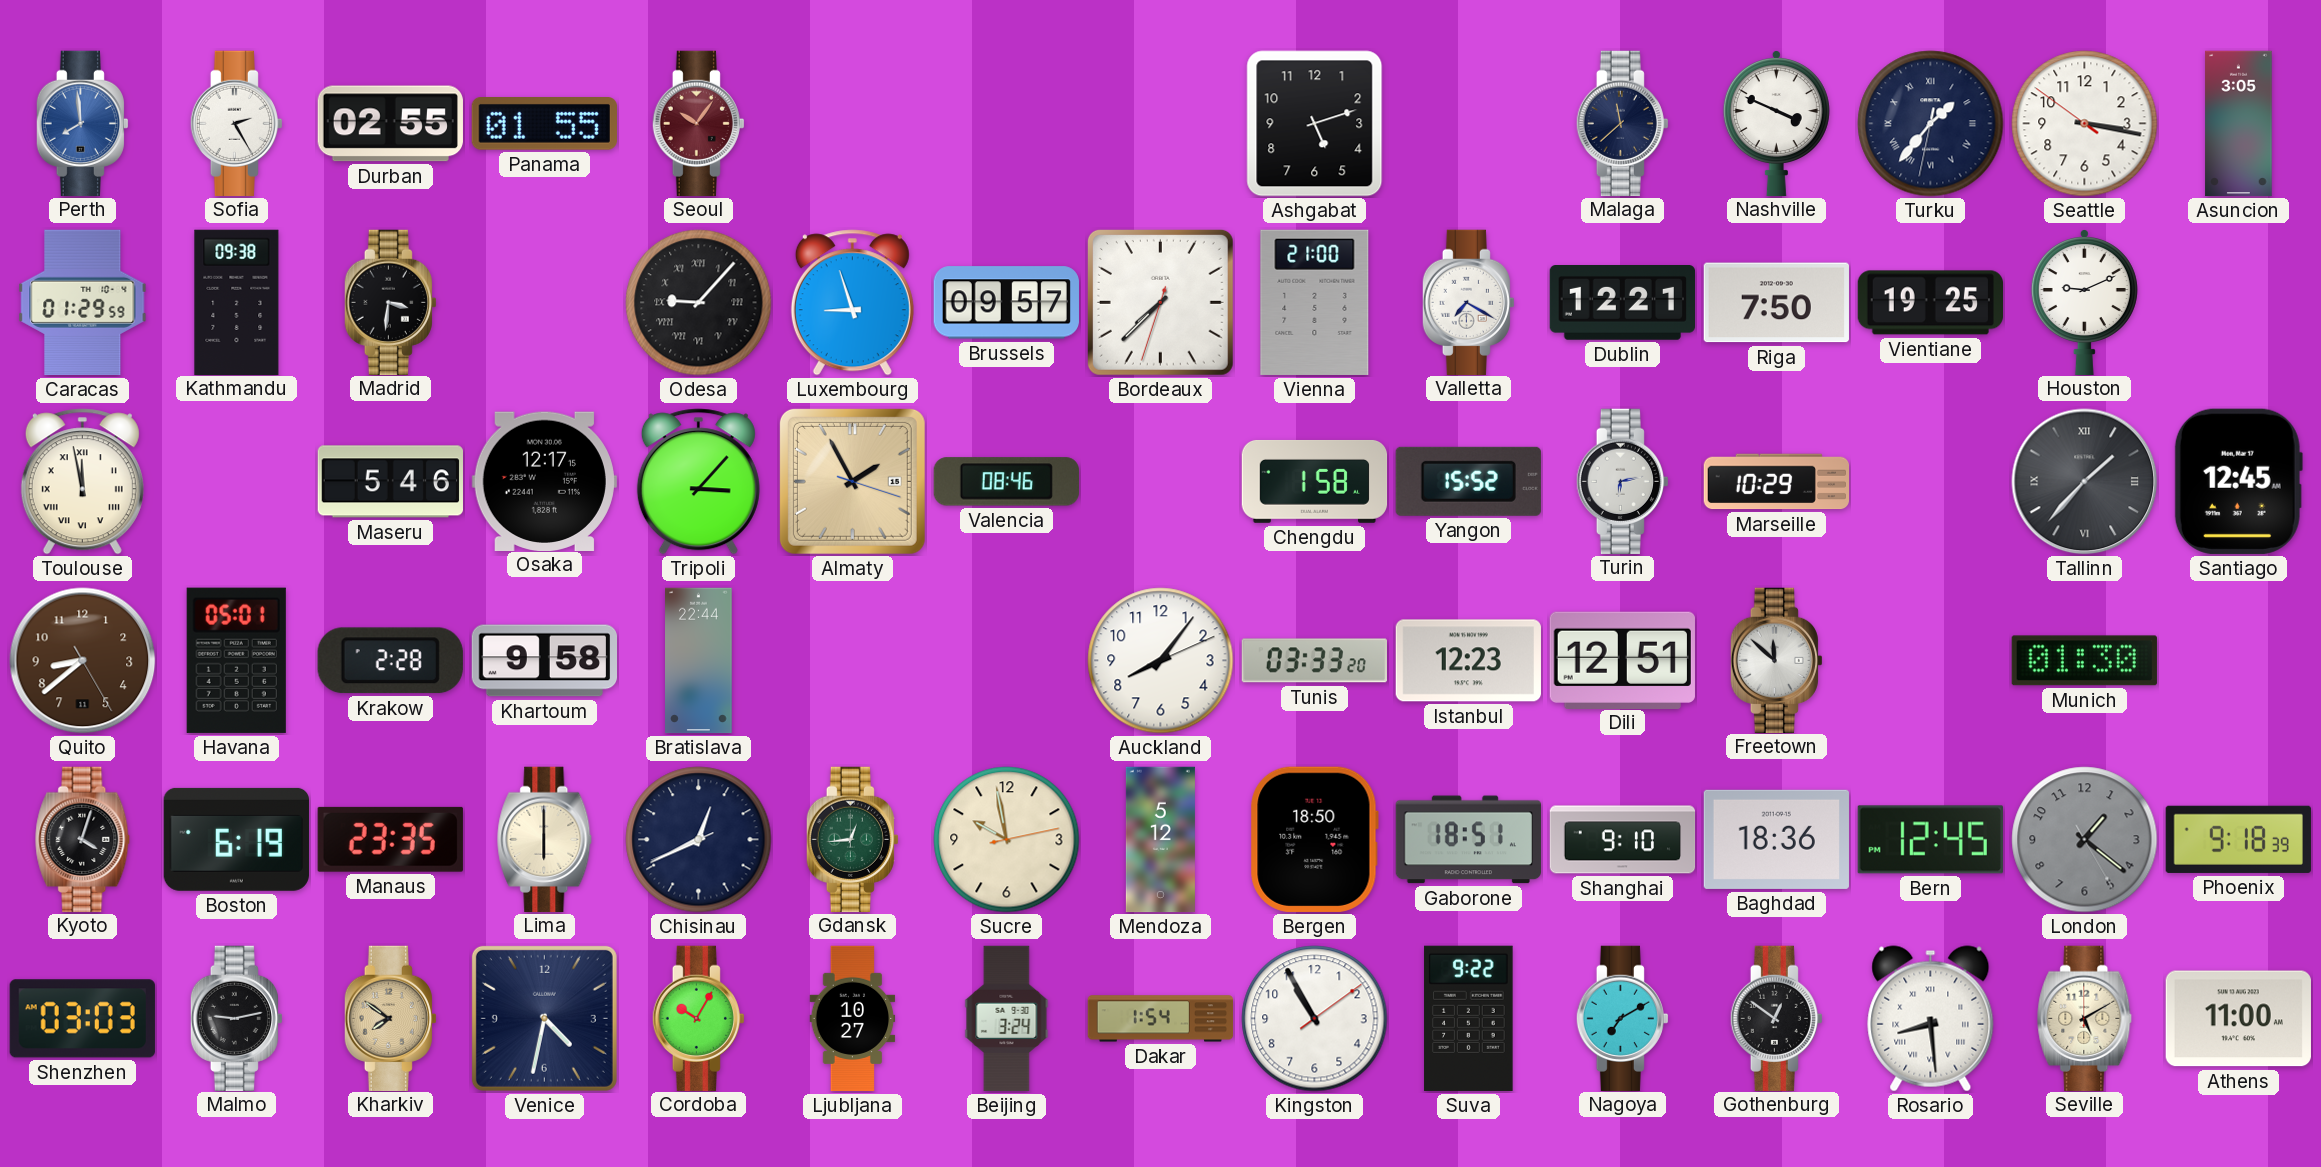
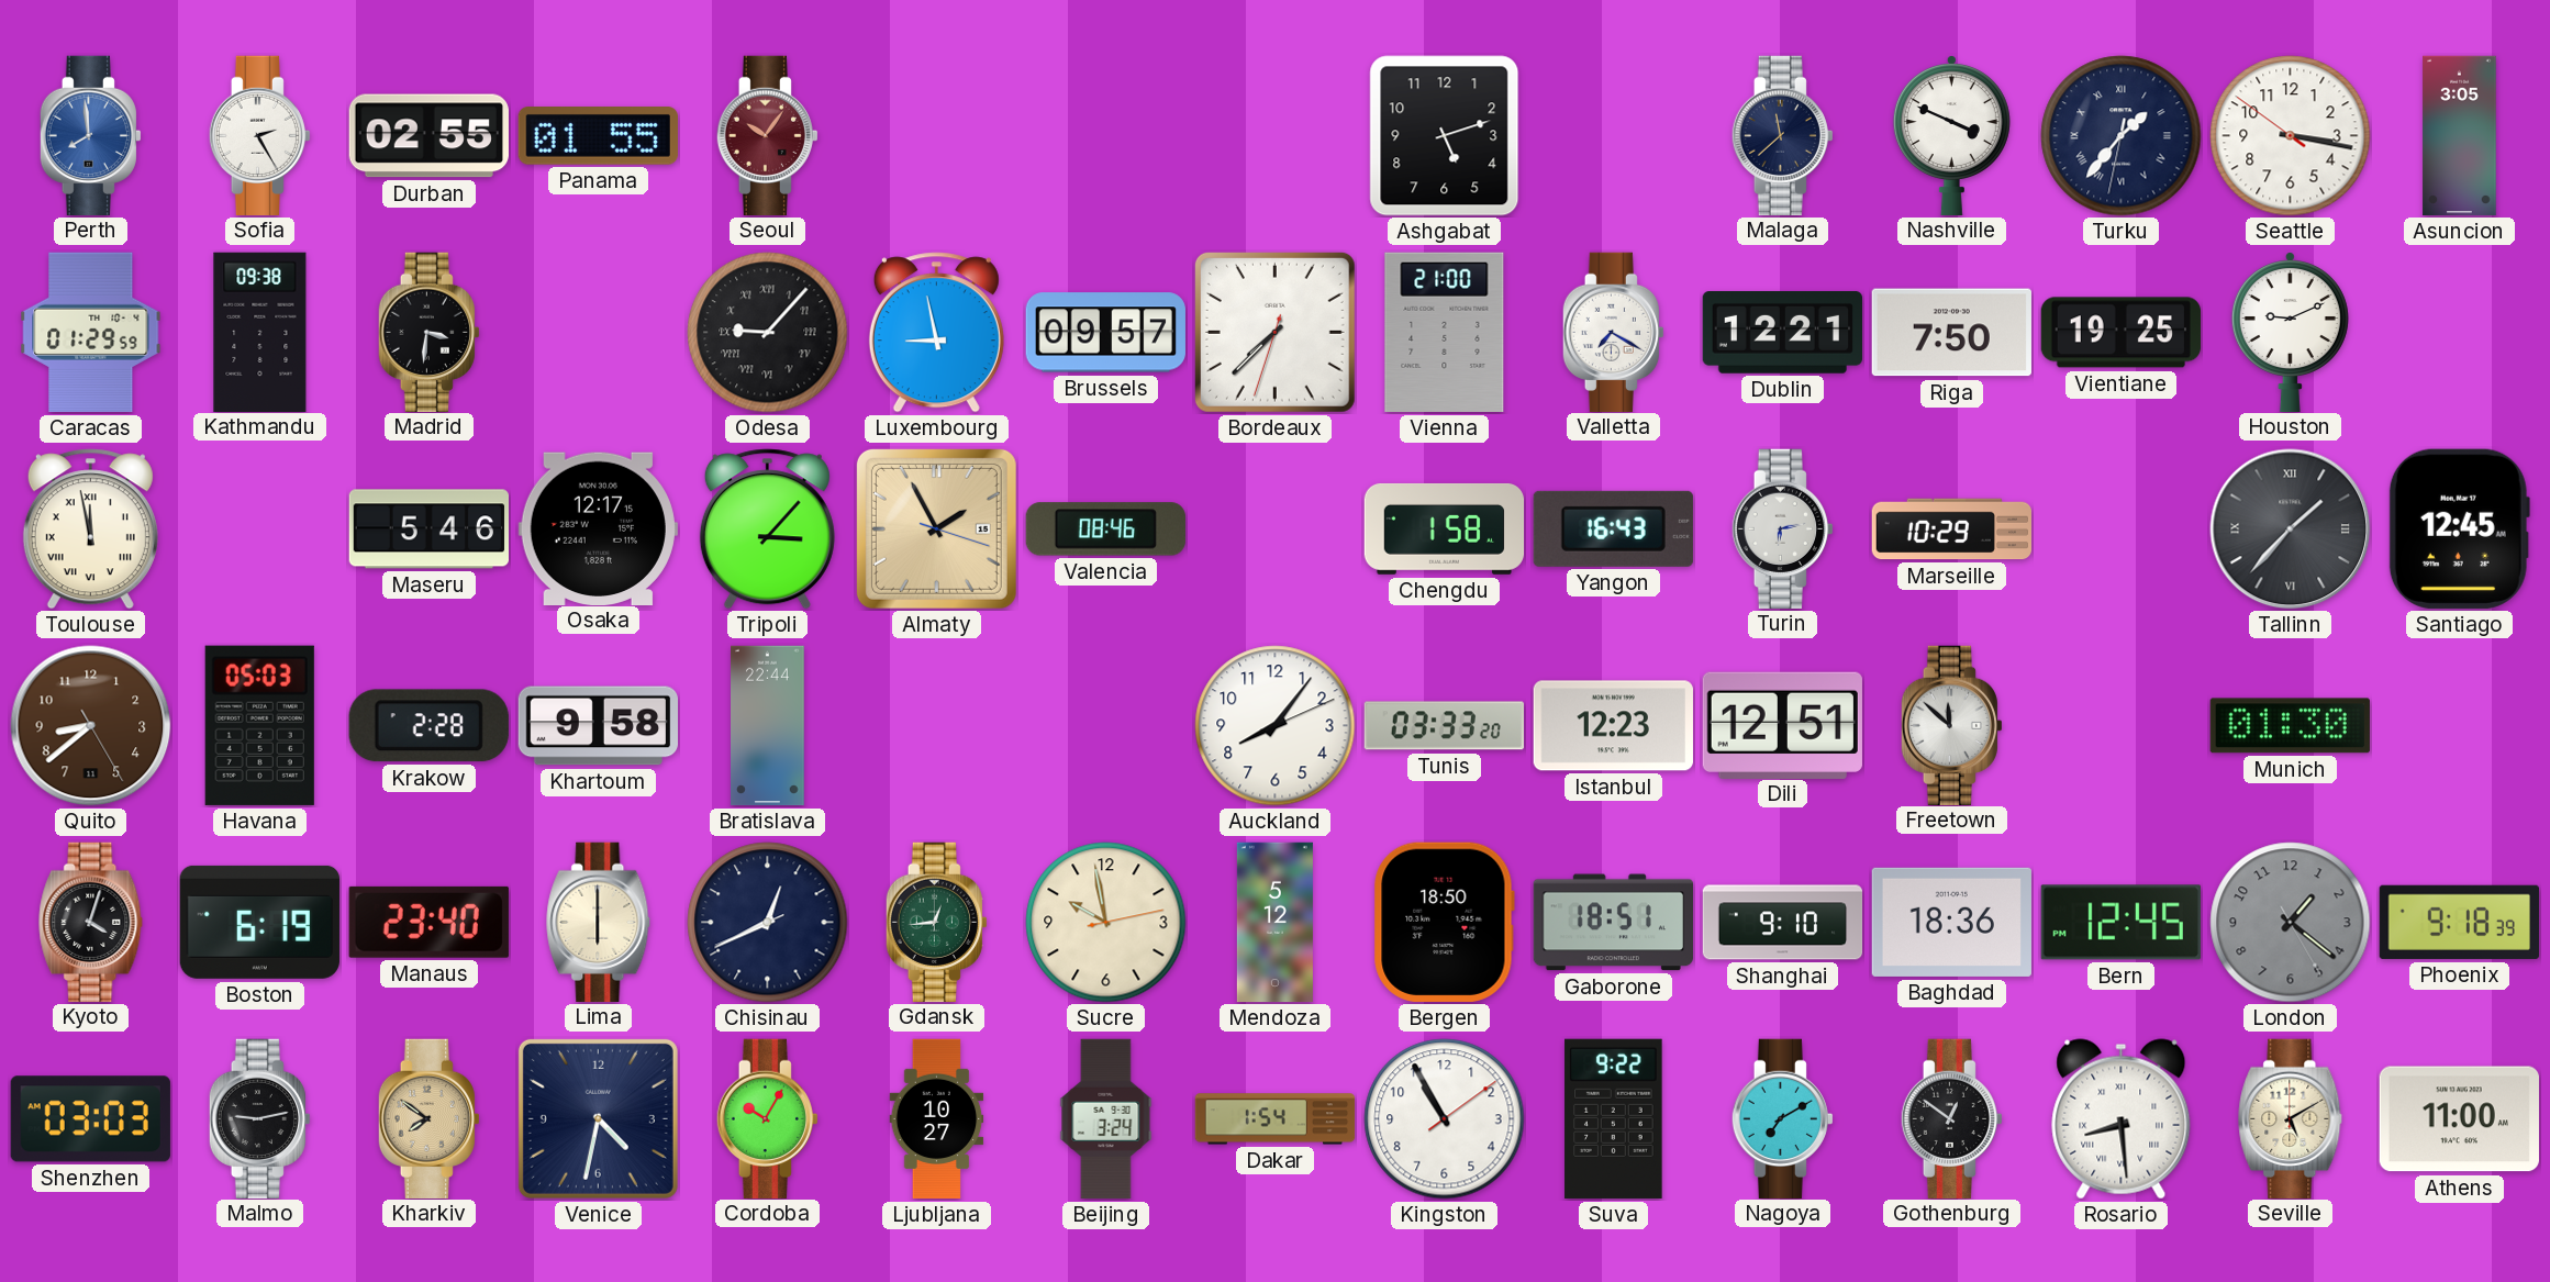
Luxembourg: 8:57 -> 8:58
Yangon: 15:52 -> 16:43
Havana: 05:01 -> 05:03
Manaus: 23:35 -> 23:40
